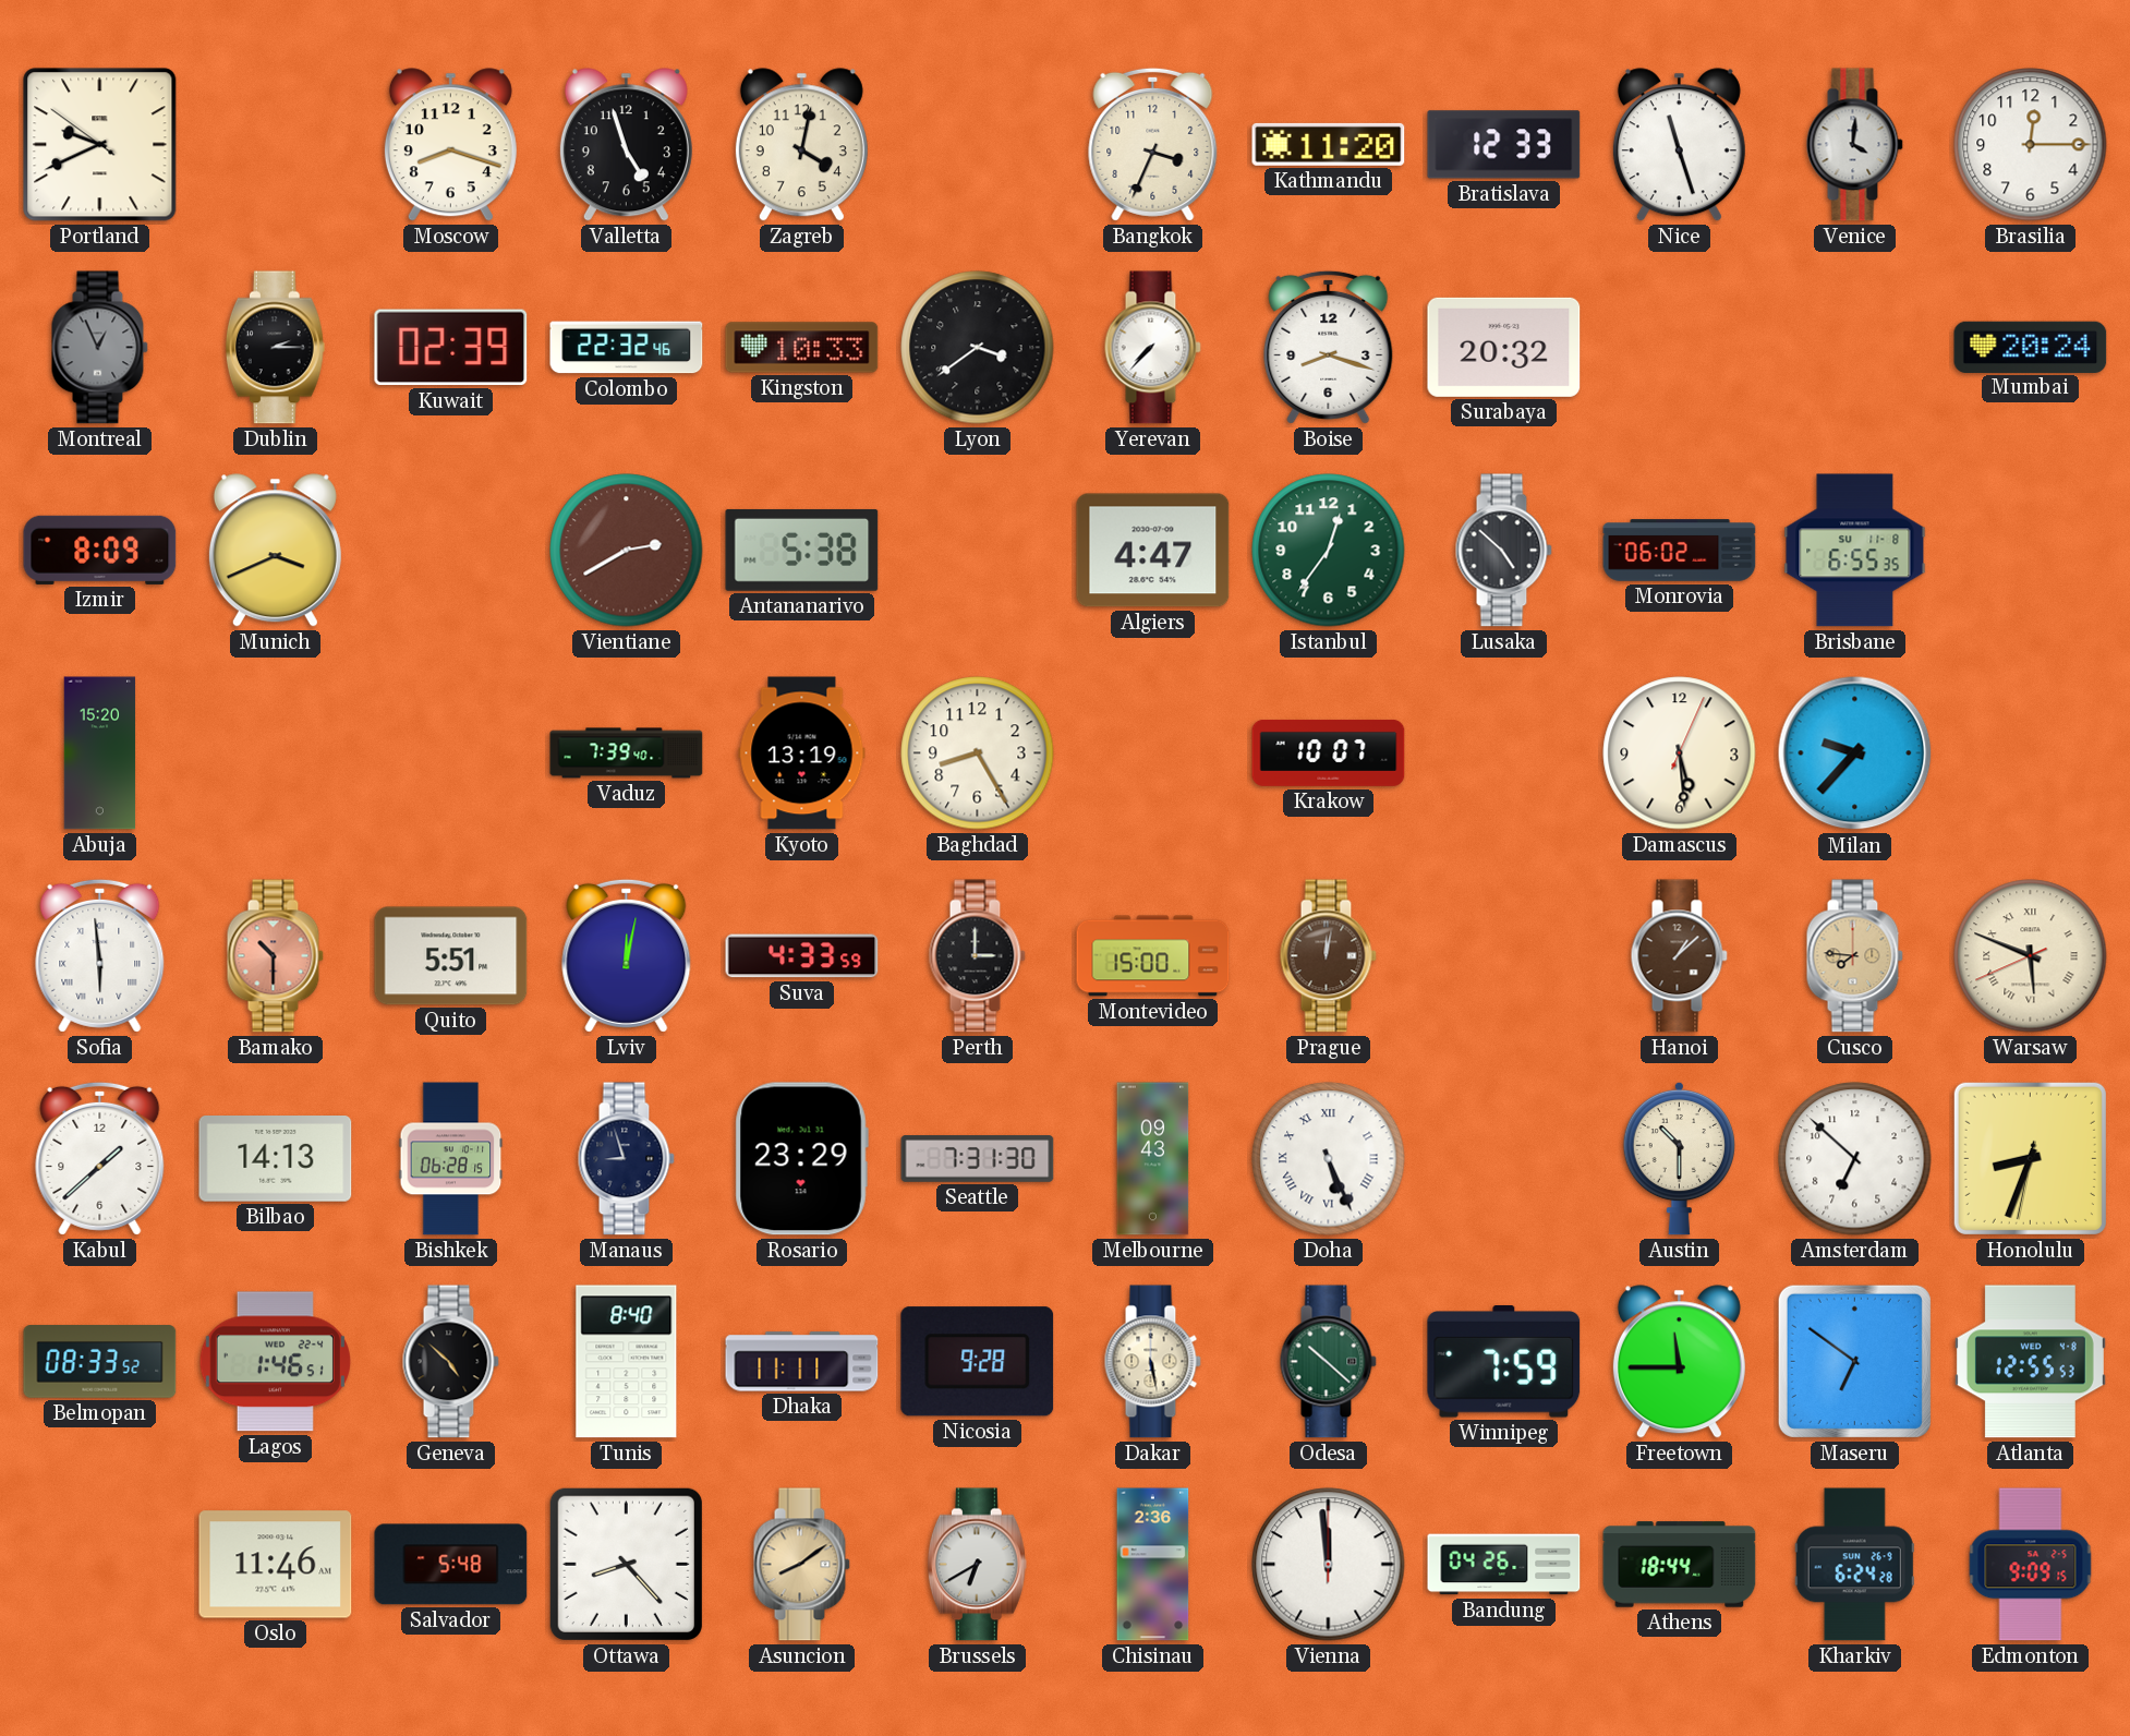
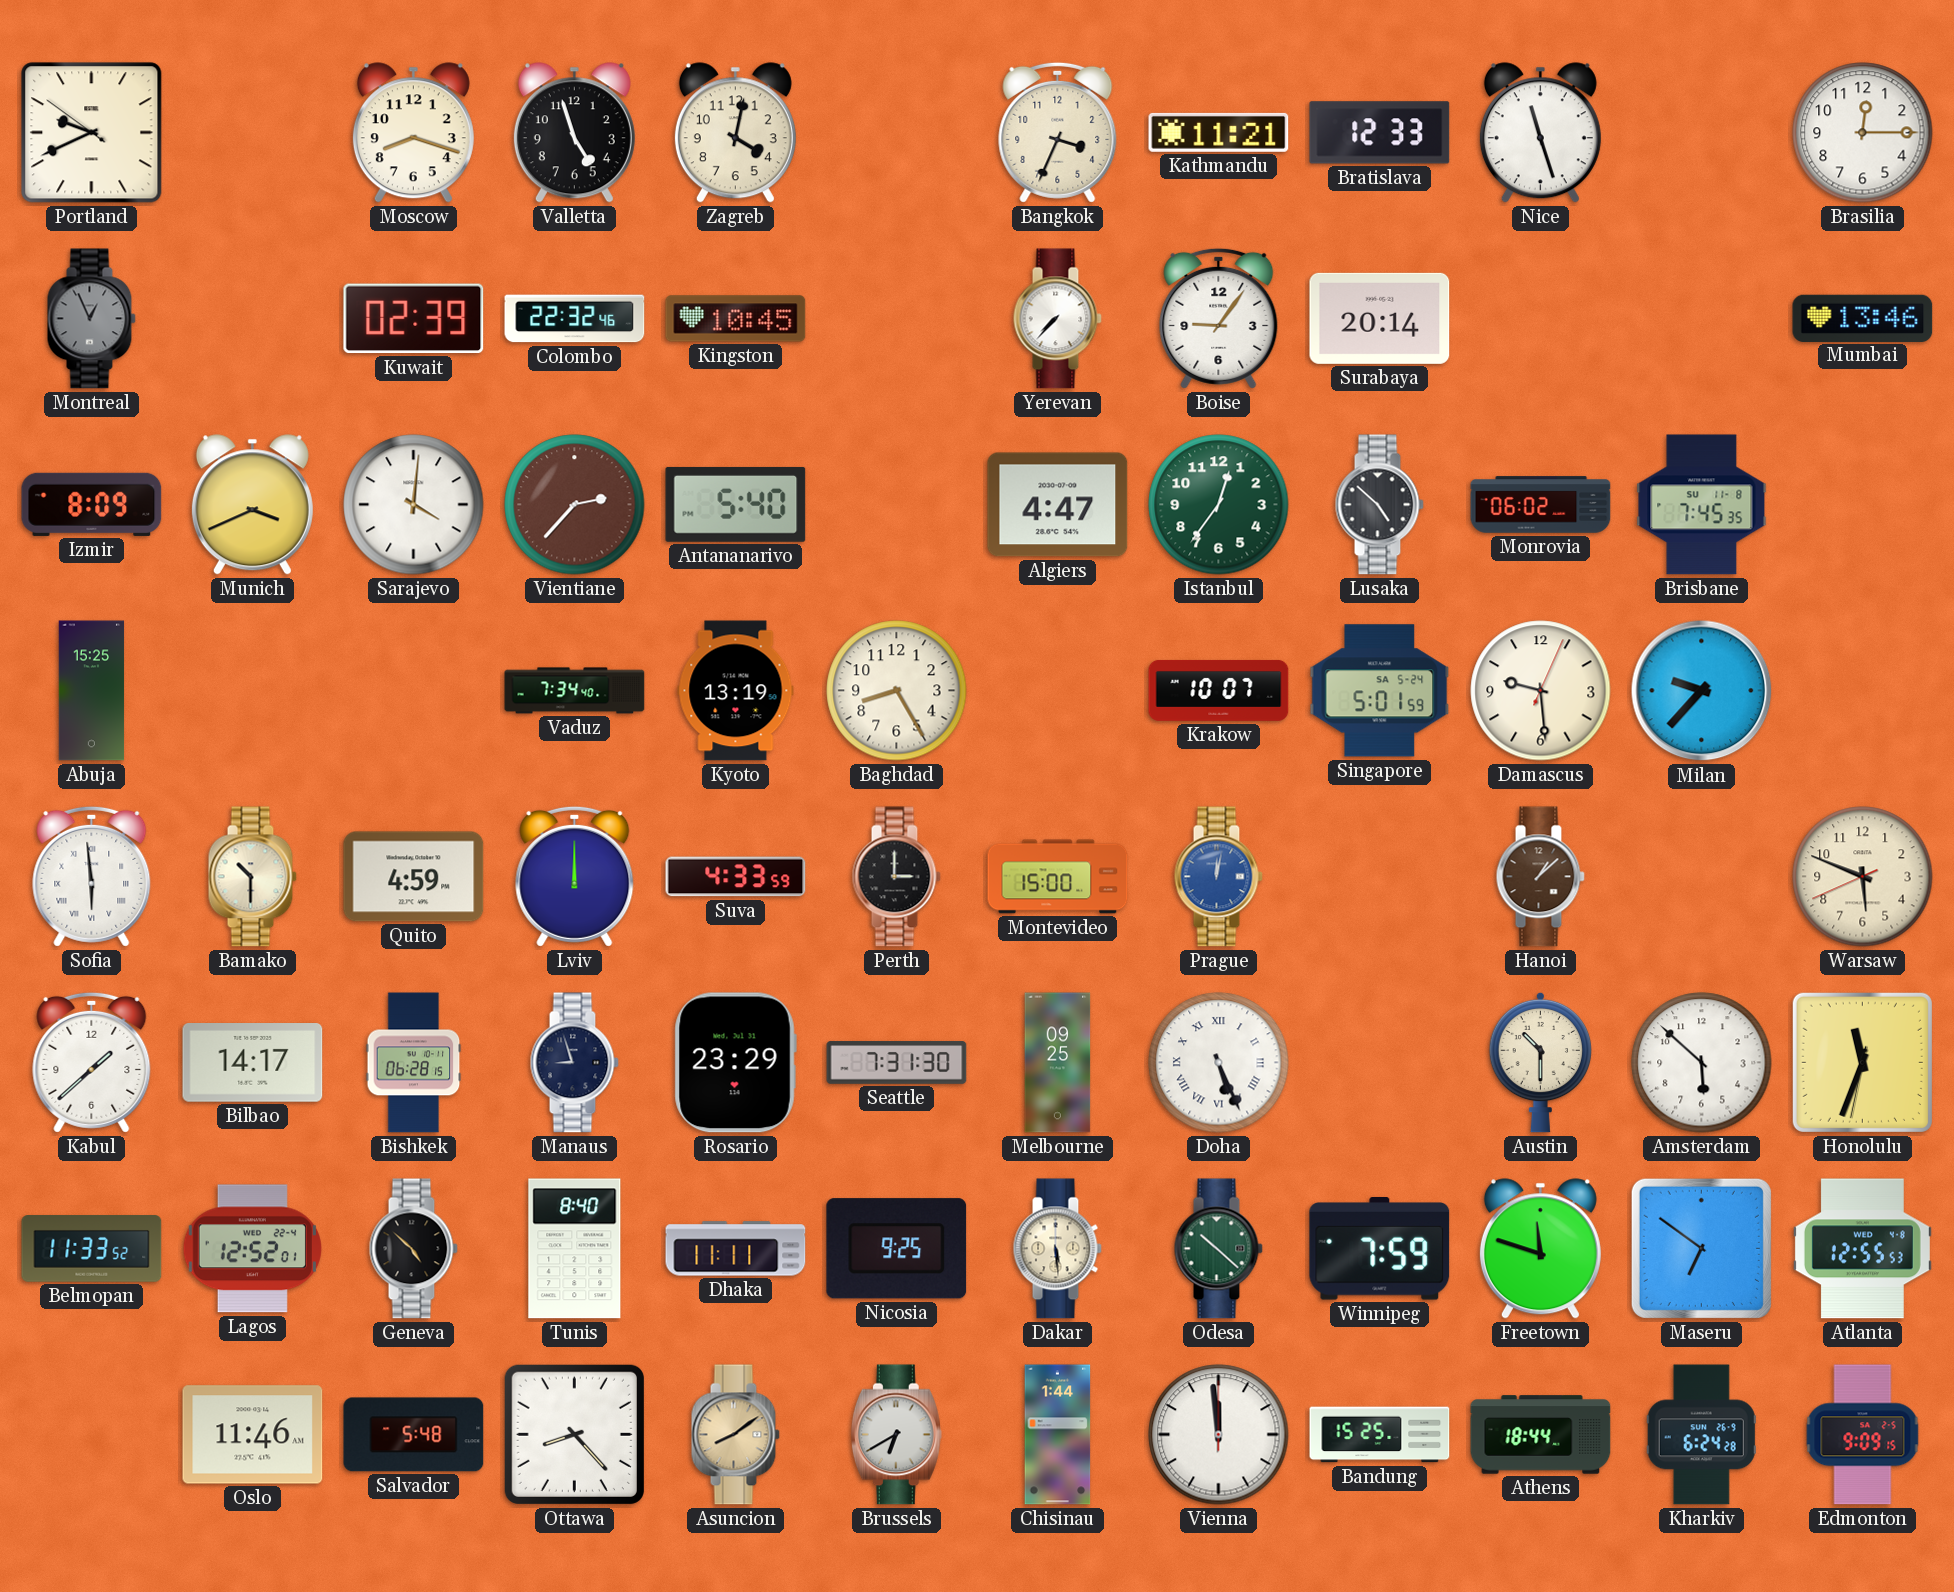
Kathmandu: 11:20 -> 11:21
Venice: 4:01 -> none
Dublin: 2:15 -> none
Kingston: 10:33 -> 10:45
Lyon: 3:39 -> none
Boise: 8:18 -> 9:06
Surabaya: 20:32 -> 20:14
Mumbai: 20:24 -> 13:46
Sarajevo: none -> 4:01
Vientiane: 2:40 -> 2:37
Antananarivo: 5:38 -> 5:40
Brisbane: 6:55 -> 7:45
Abuja: 15:20 -> 15:25
Vaduz: 7:39 -> 7:34
Singapore: none -> 5:01
Damascus: 5:29 -> 9:29
Bamako dial: salmon -> cream
Quito: 5:51 -> 4:59
Lviv: 12:02 -> 12:00
Prague dial: brown -> blue
Cusco: 7:46 -> none
Warsaw numerals: Roman -> Arabic
Bilbao: 14:13 -> 14:17
Melbourne: 09:43 -> 09:25
Amsterdam: 6:52 -> 5:52
Honolulu: 8:33 -> 11:33
Belmopan: 08:33 -> 11:33
Lagos: 1:46 -> 12:52
Nicosia: 9:28 -> 9:25
Dakar: 5:28 -> 5:29
Freetown: 11:45 -> 11:48
Chisinau: 2:36 -> 1:44
Bandung: 04:26 -> 15:25
